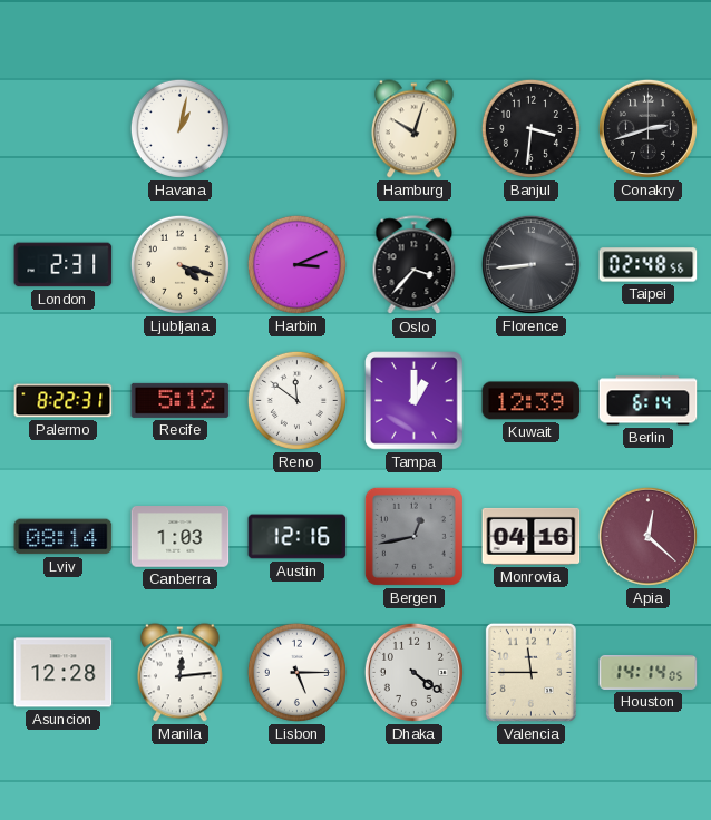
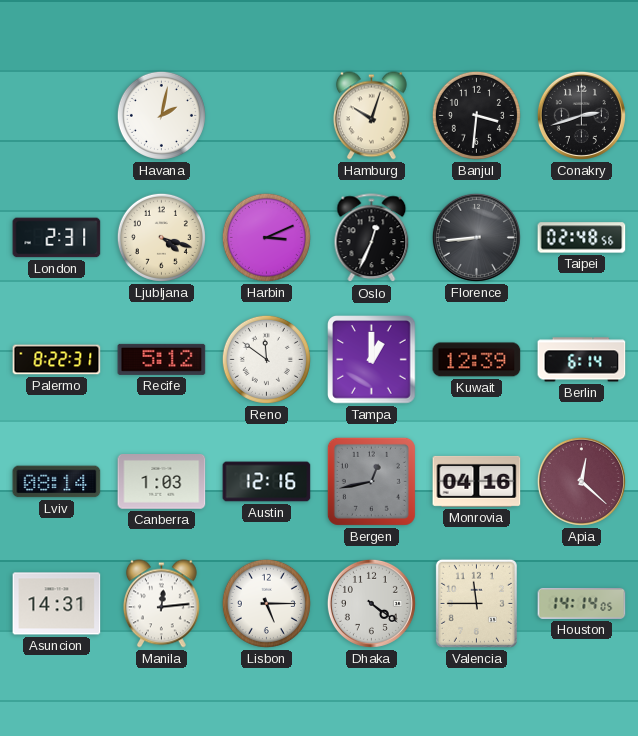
Havana: 1:02 -> 2:02
Oslo: 3:37 -> 12:34
Asuncion: 12:28 -> 14:31
